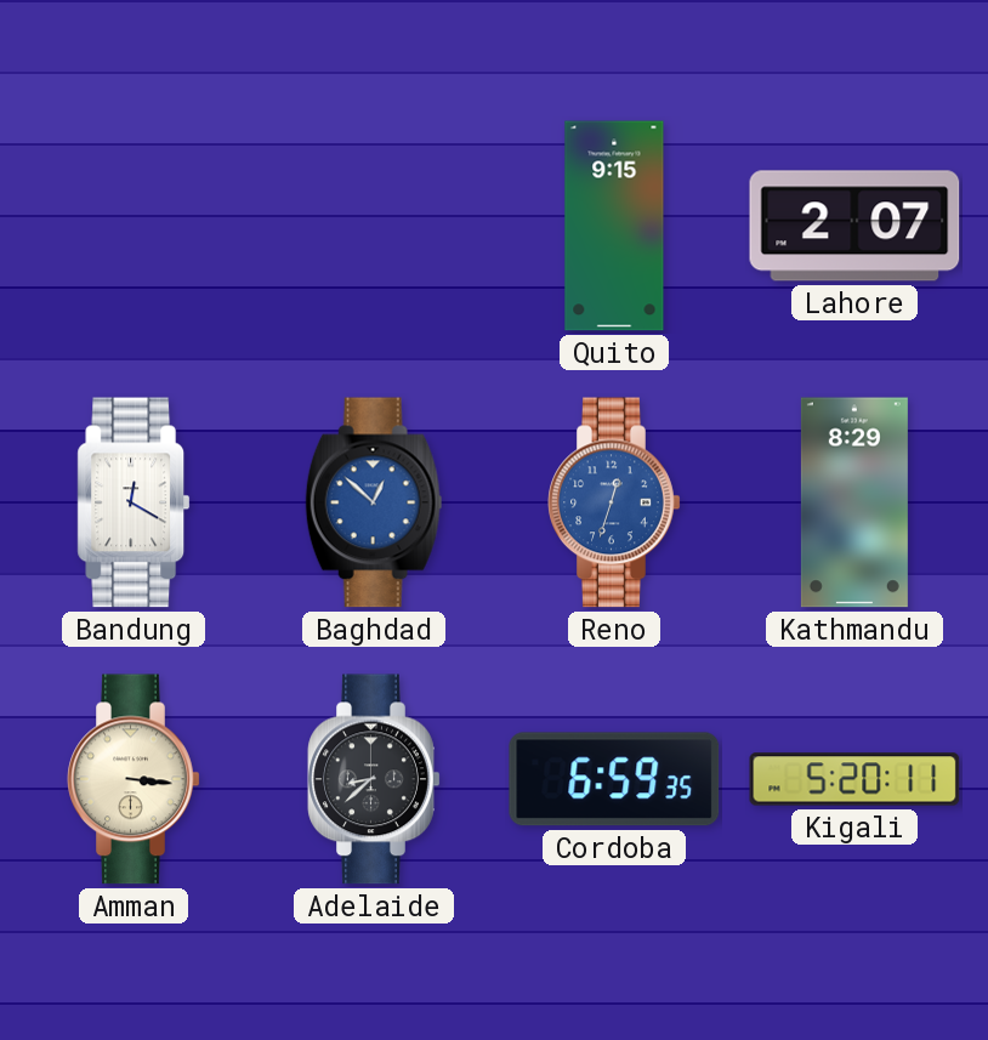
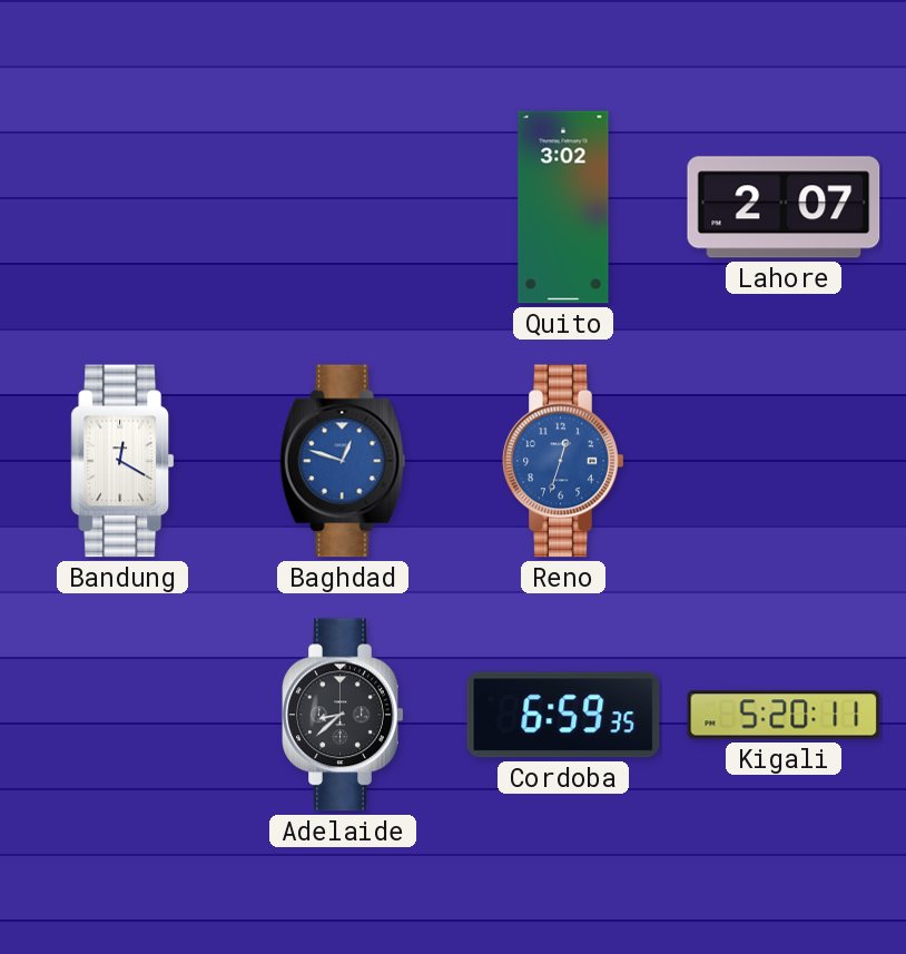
Quito: 9:15 -> 3:02
Baghdad: 12:52 -> 12:48
Kathmandu: 8:29 -> none
Amman: 3:16 -> none
